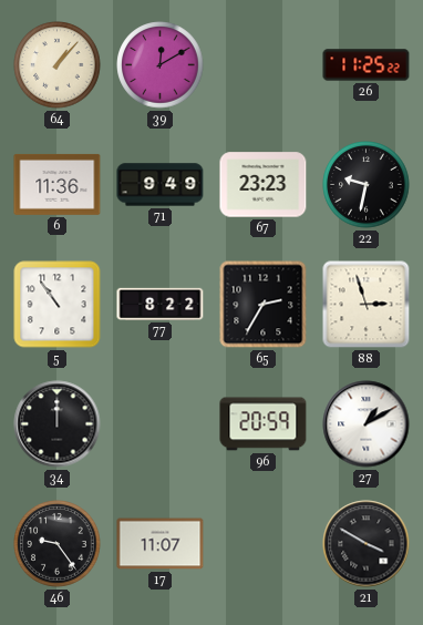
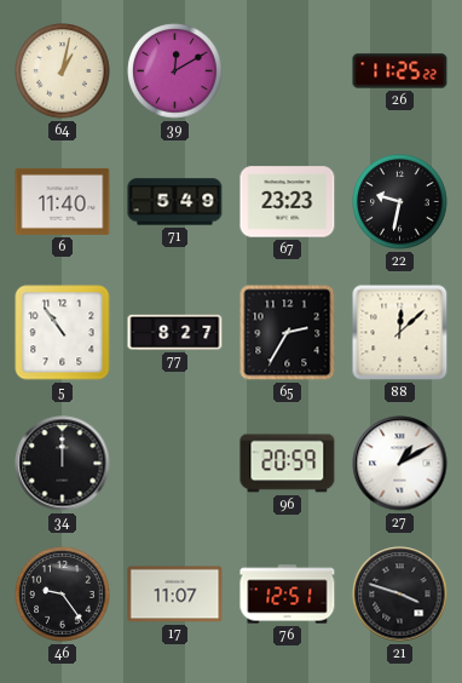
64: 1:07 -> 1:02
6: 11:36 -> 11:40
71: 9:49 -> 5:49
77: 8:22 -> 8:27
88: 2:57 -> 12:08
76: none -> 12:51
21: 3:50 -> 3:48
